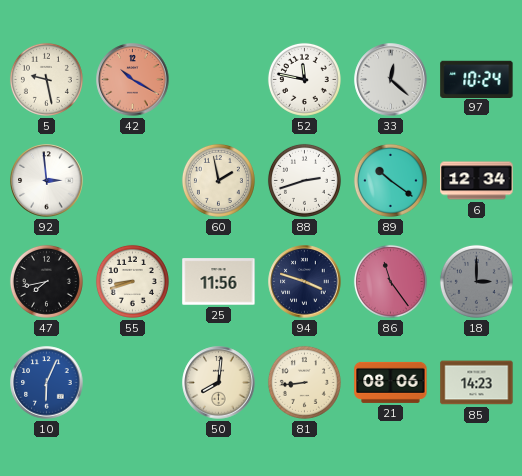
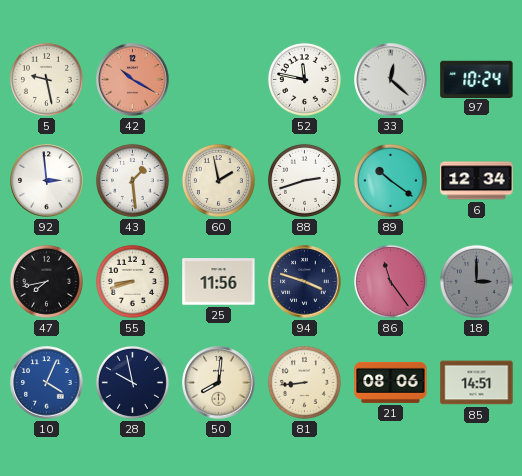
43: none -> 1:29
10: 6:04 -> 4:04
28: none -> 9:58
85: 14:23 -> 14:51
